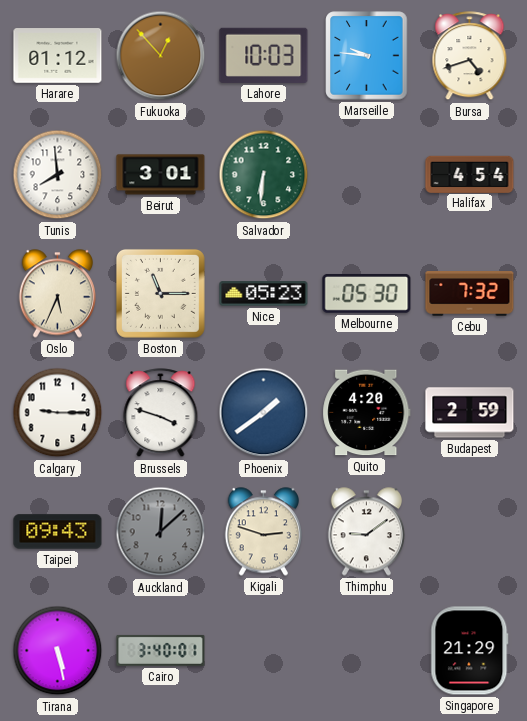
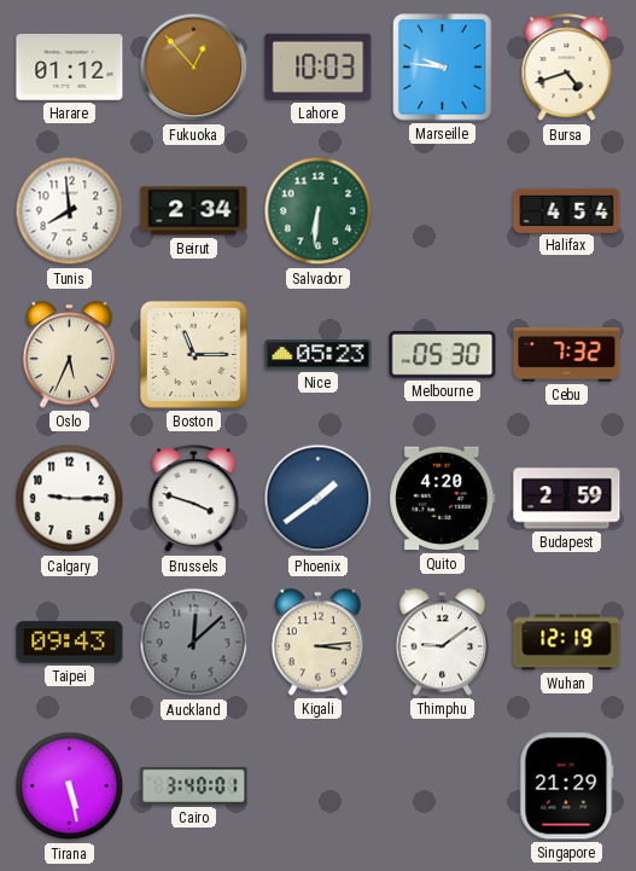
Beirut: 3:01 -> 2:34
Kigali: 2:48 -> 3:14
Wuhan: none -> 12:19
